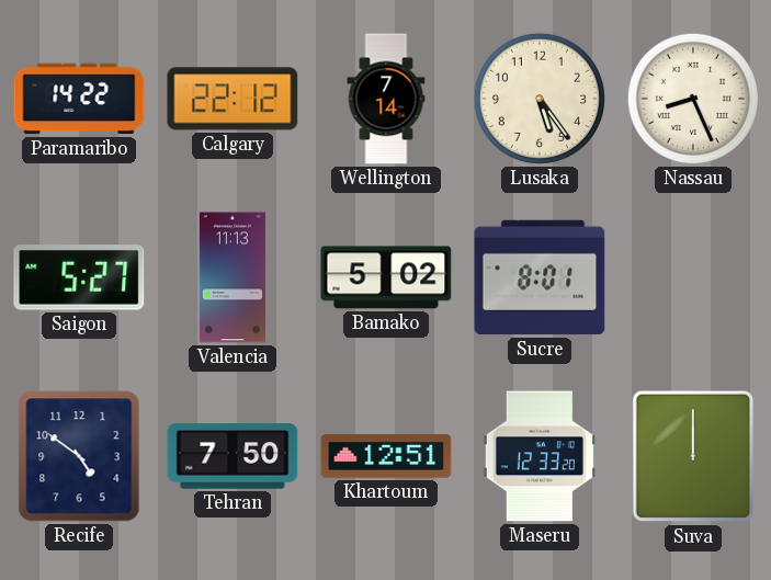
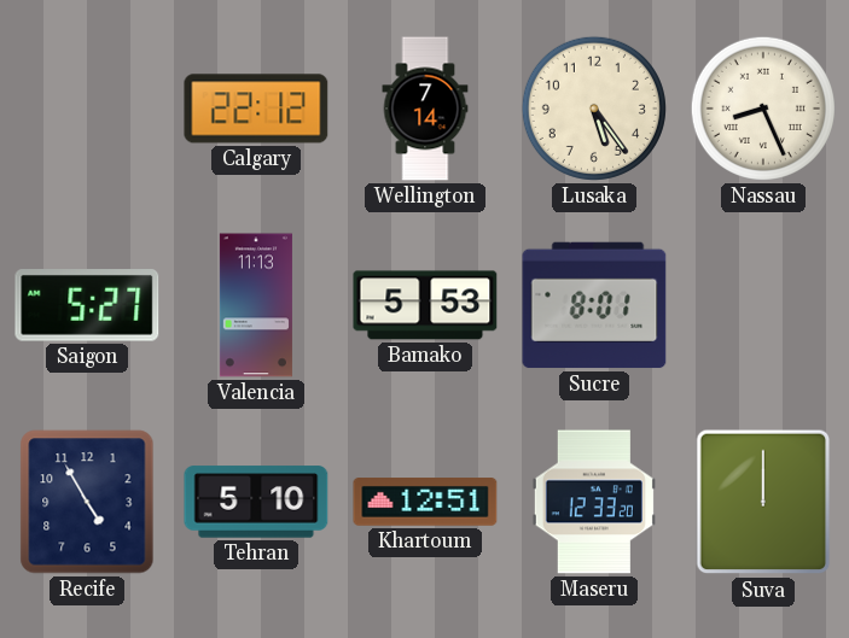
Paramaribo: 14:22 -> none
Bamako: 5:02 -> 5:53
Recife: 4:51 -> 4:55
Tehran: 7:50 -> 5:10
